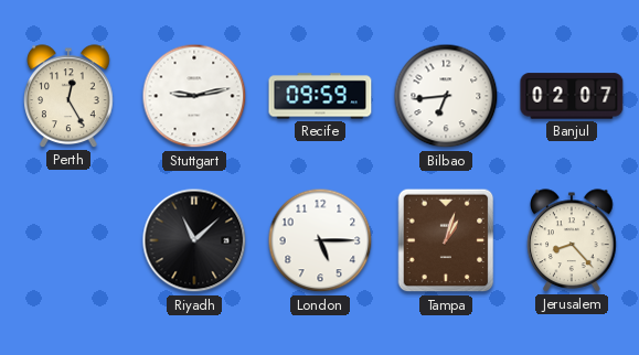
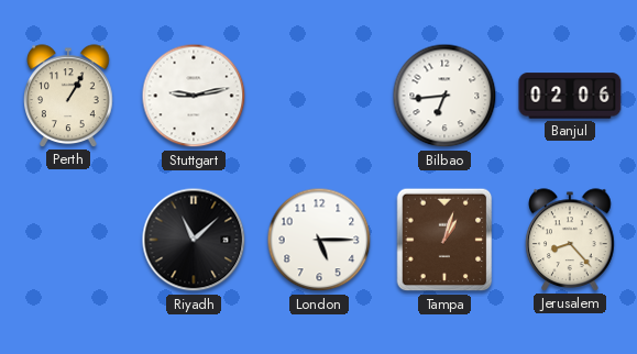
Perth: 12:25 -> 1:05
Recife: 09:59 -> none
Banjul: 02:07 -> 02:06
